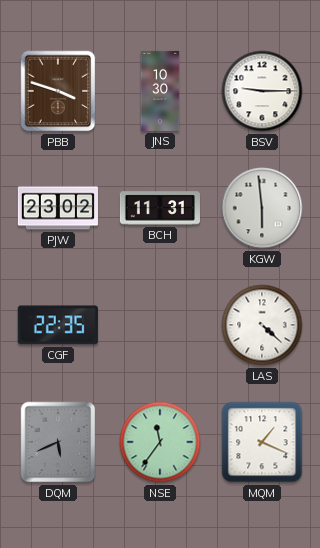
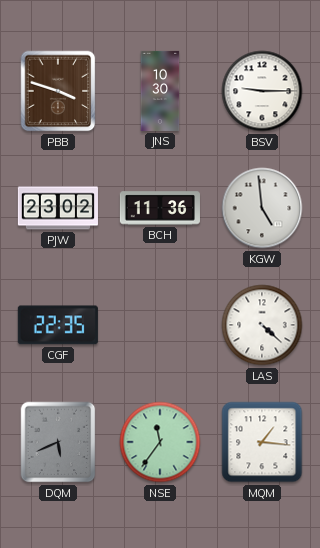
BCH: 11:31 -> 11:36
KGW: 5:59 -> 4:59
MQM: 1:19 -> 1:16
